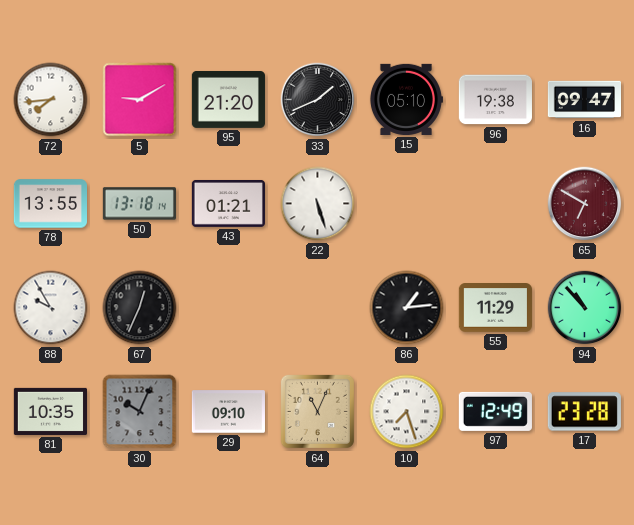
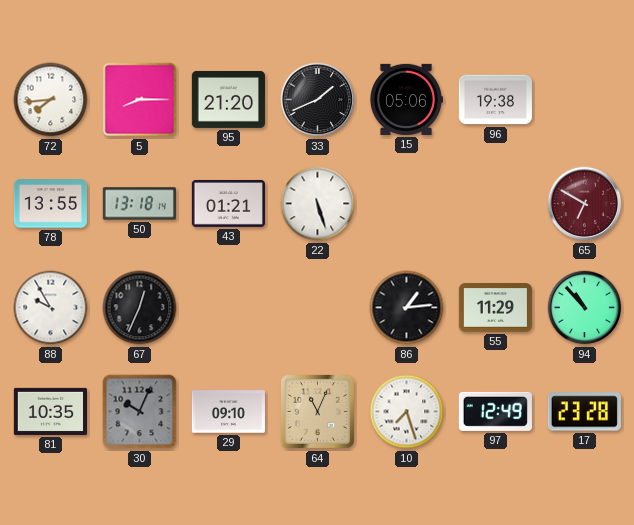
5: 9:10 -> 8:15
15: 05:10 -> 05:06
16: 09:47 -> none
